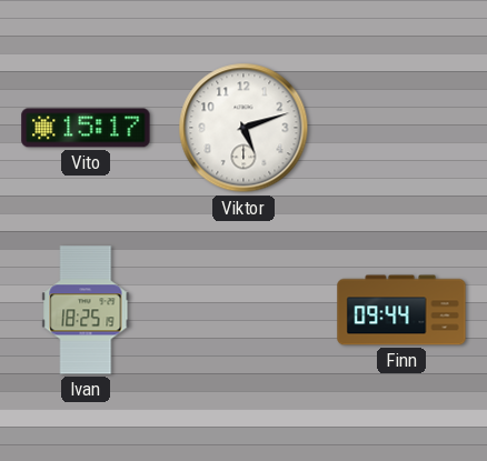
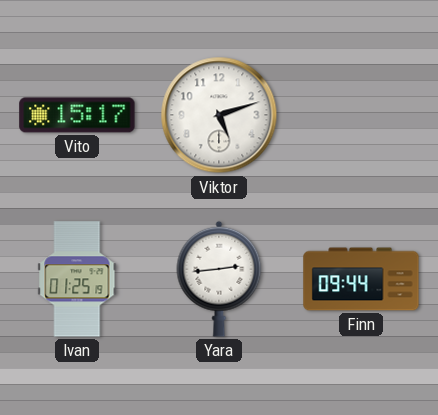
Ivan: 18:25 -> 01:25
Yara: none -> 2:44
